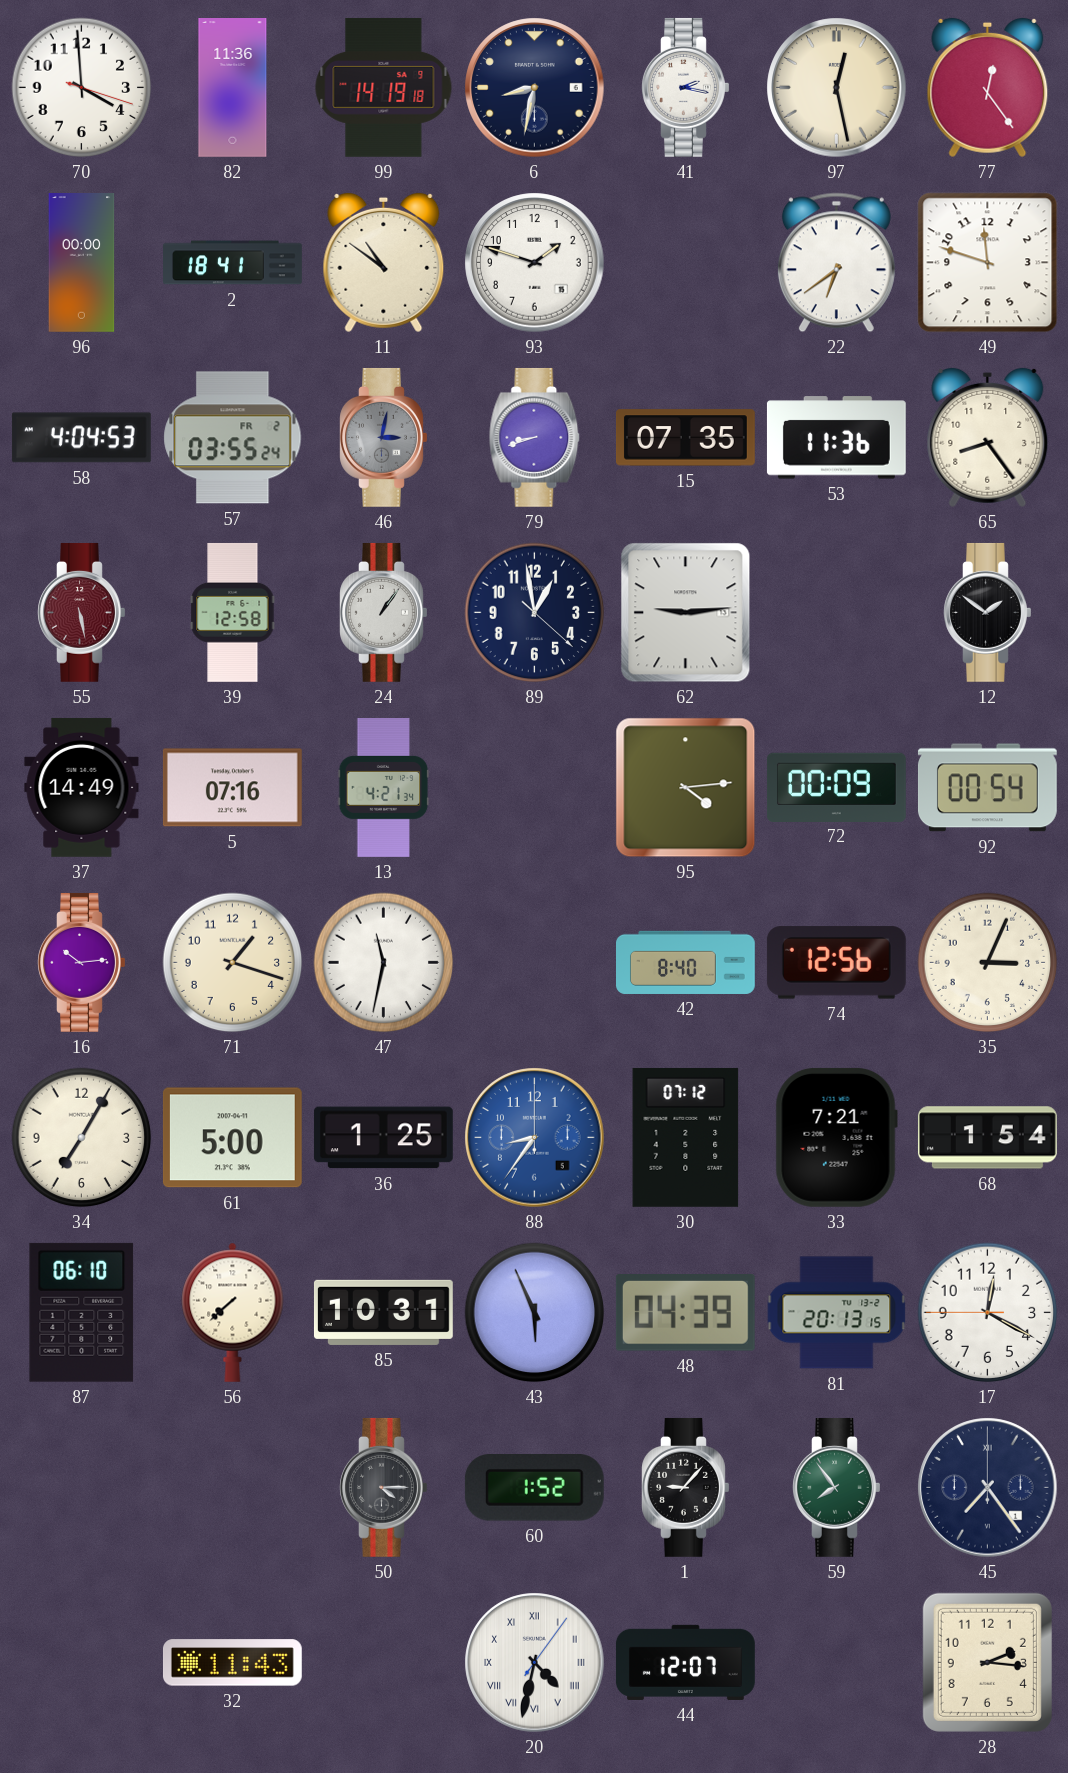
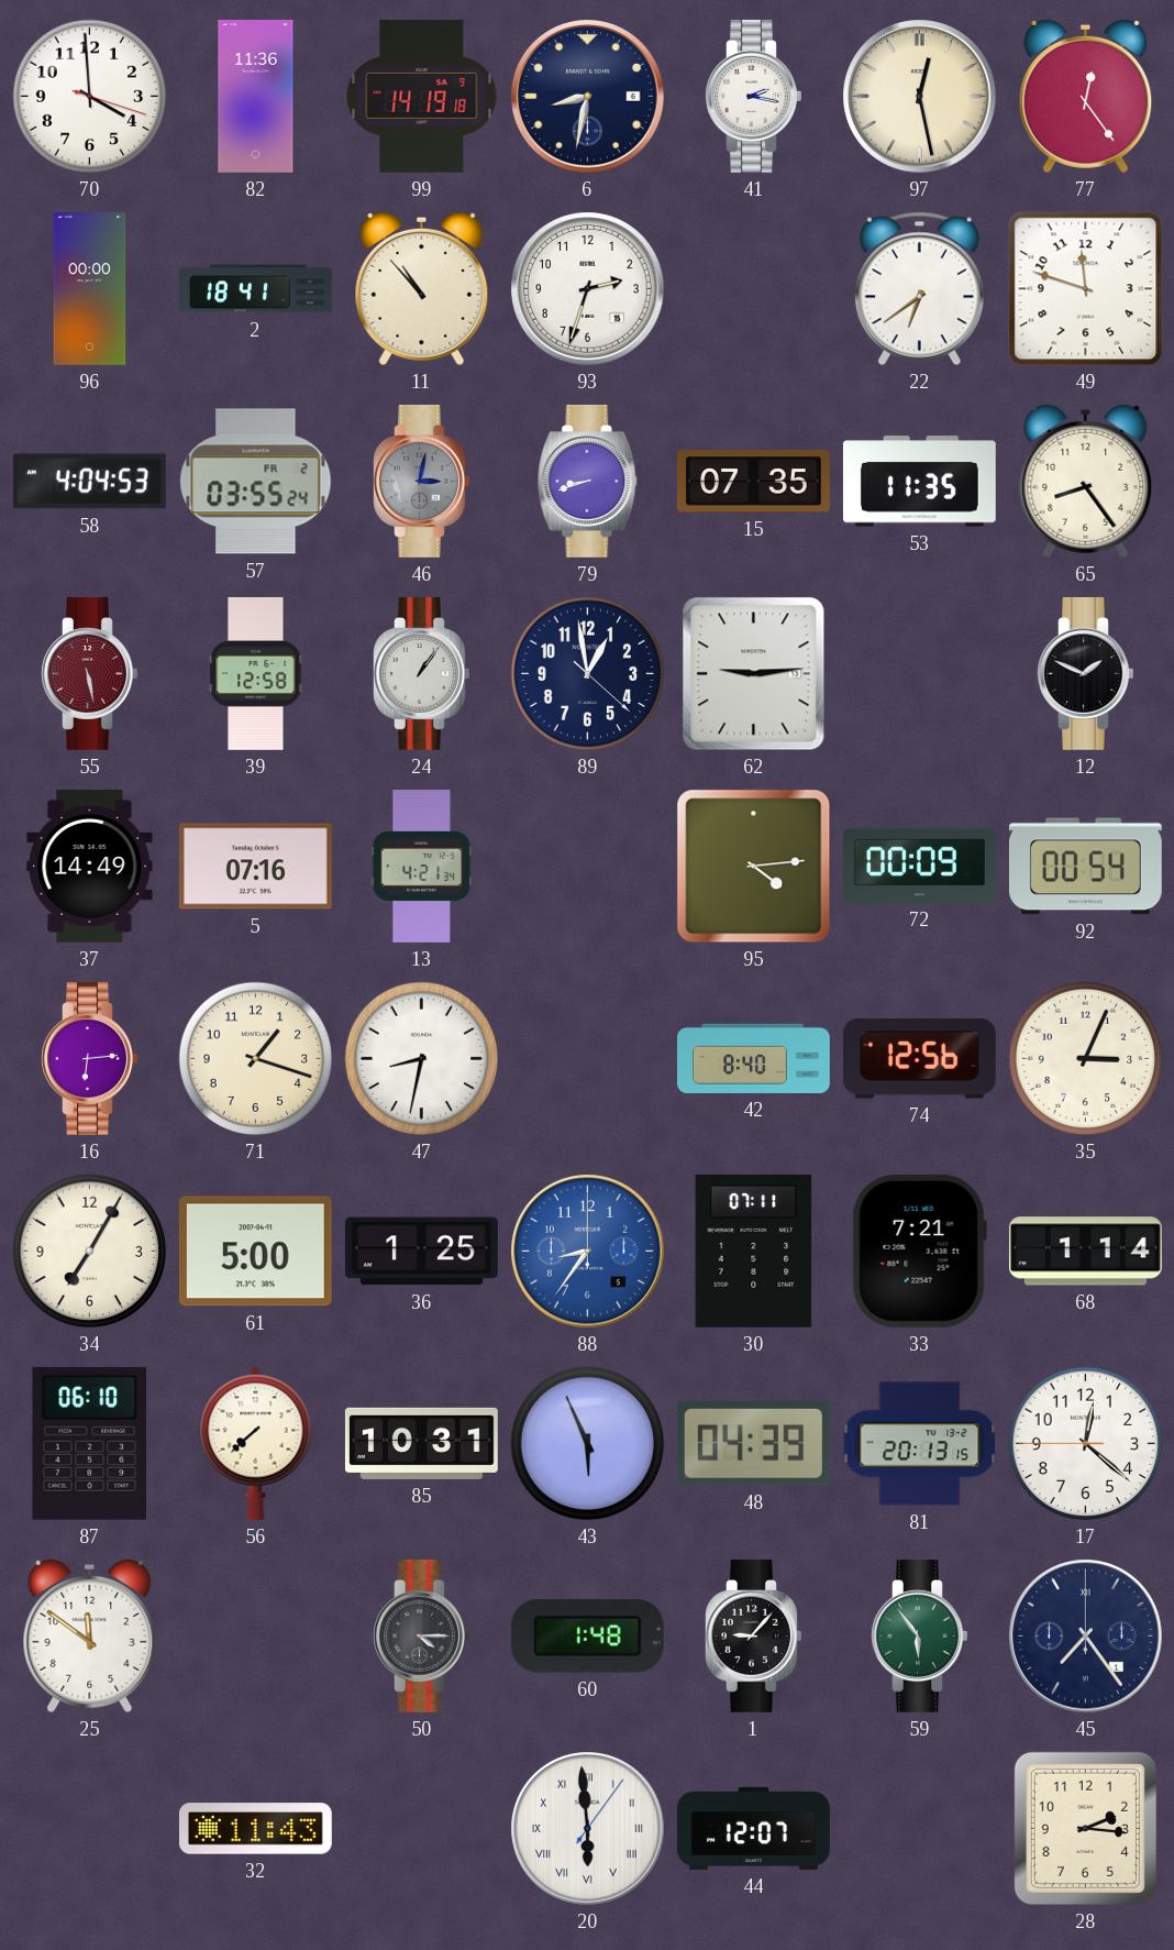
11: 10:51 -> 10:53
93: 1:48 -> 2:33
53: 11:36 -> 11:35
12: 1:51 -> 1:49
16: 10:14 -> 6:14
47: 11:32 -> 8:32
30: 07:12 -> 07:11
68: 1:54 -> 1:14
17: 12:19 -> 12:21
25: none -> 11:51
60: 1:52 -> 1:48
59: 7:54 -> 5:54
20: 4:32 -> 5:59
